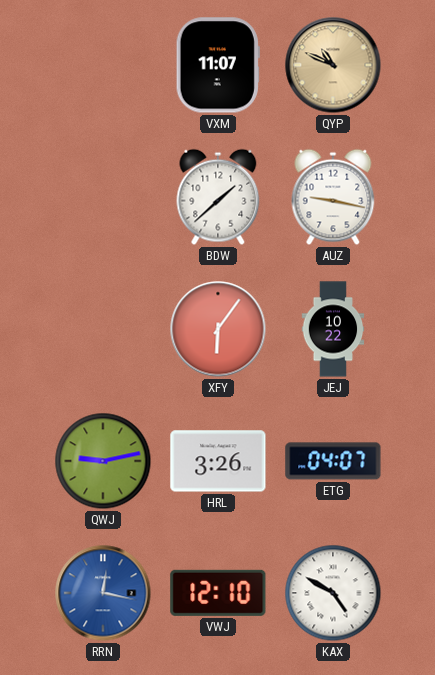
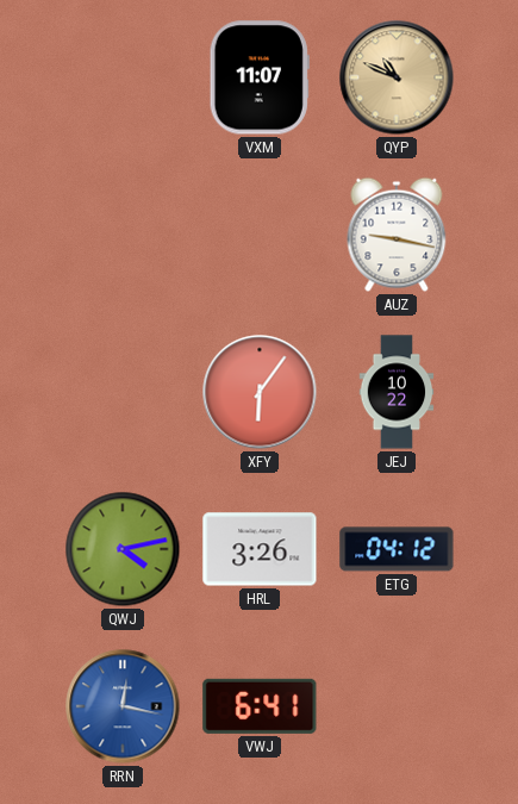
BDW: 1:38 -> none
QWJ: 9:13 -> 4:13
ETG: 04:07 -> 04:12
VWJ: 12:10 -> 6:41
KAX: 4:50 -> none
